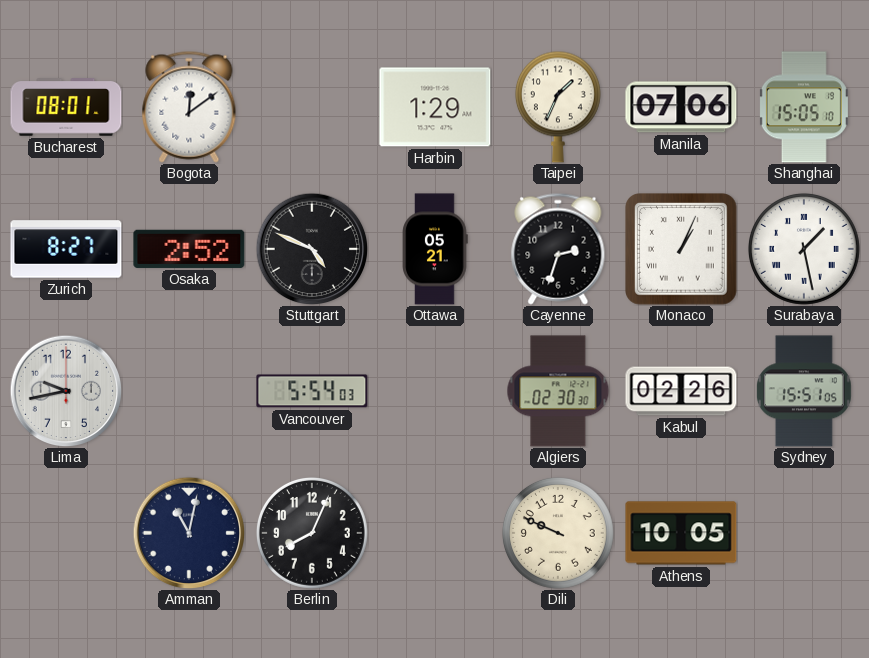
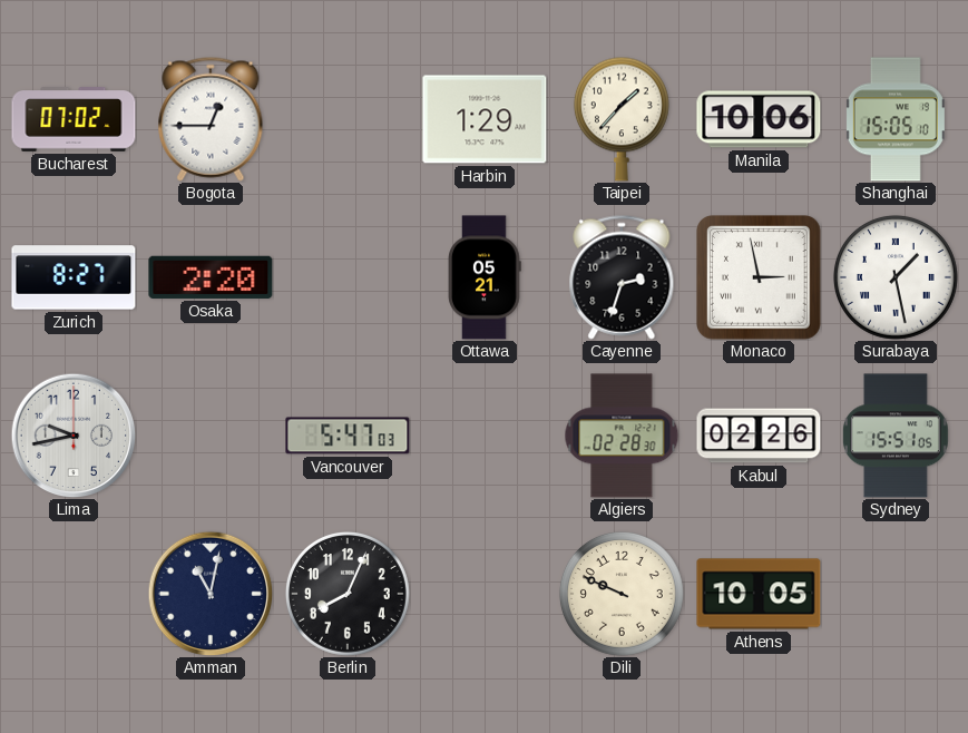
Bucharest: 08:01 -> 07:02
Bogota: 12:09 -> 12:45
Taipei: 1:34 -> 1:37
Manila: 07:06 -> 10:06
Osaka: 2:52 -> 2:20
Stuttgart: 4:49 -> none
Monaco: 1:04 -> 2:58
Vancouver: 5:54 -> 5:47
Algiers: 02:30 -> 02:28
